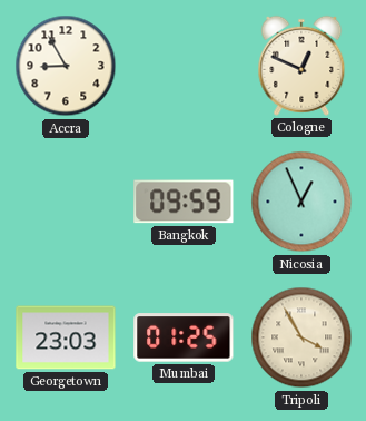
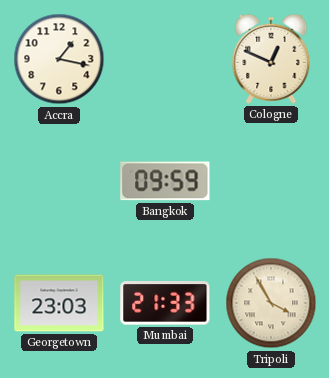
Accra: 8:55 -> 1:17
Nicosia: 12:56 -> none
Mumbai: 01:25 -> 21:33
